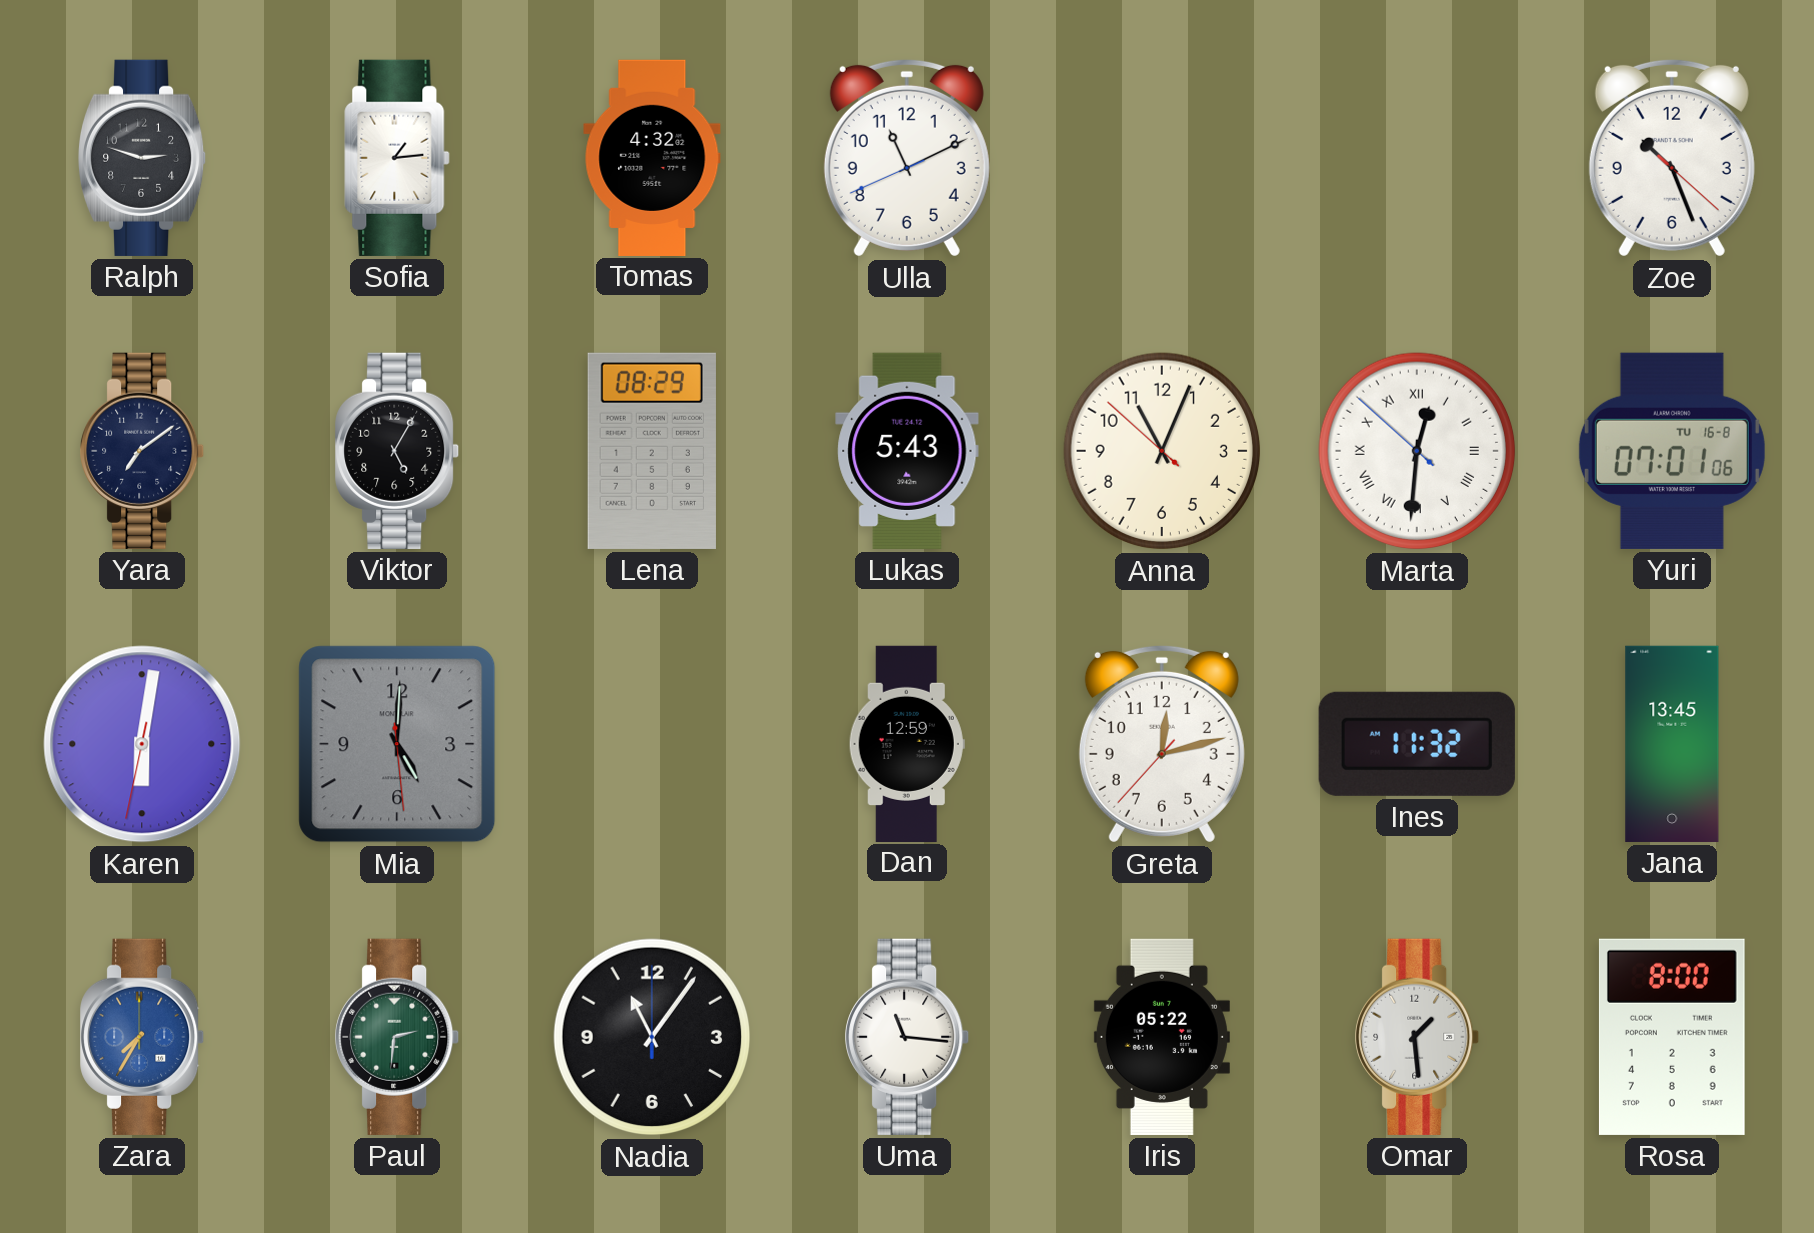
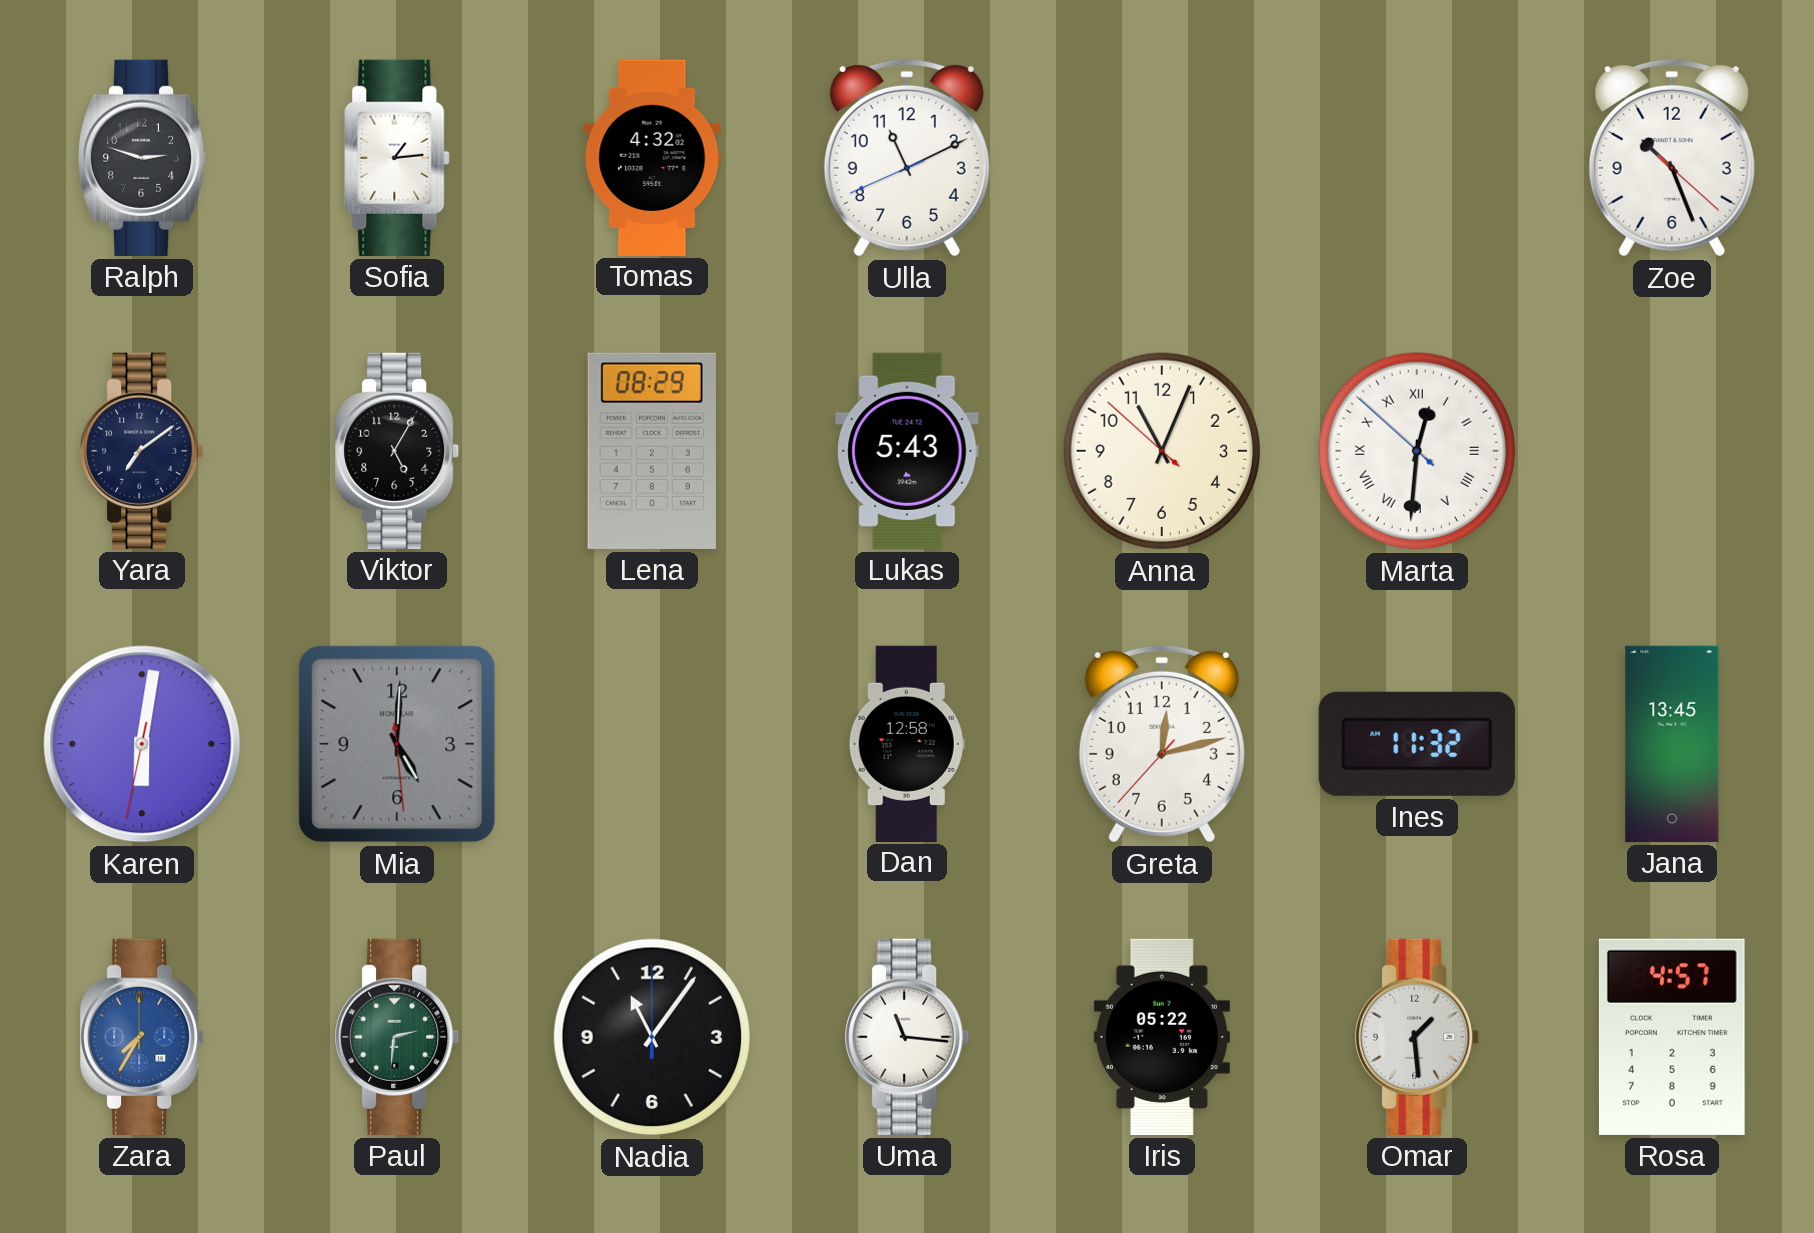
Yuri: 07:01 -> none
Dan: 12:59 -> 12:58
Rosa: 8:00 -> 4:57
